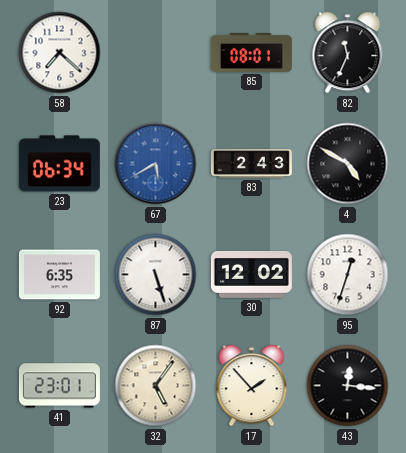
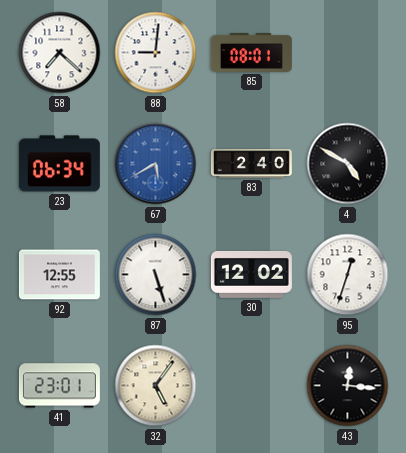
88: none -> 9:01
82: 11:34 -> none
83: 2:43 -> 2:40
92: 6:35 -> 12:55
17: 1:53 -> none
